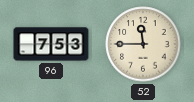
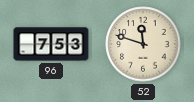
52: 11:45 -> 11:48
